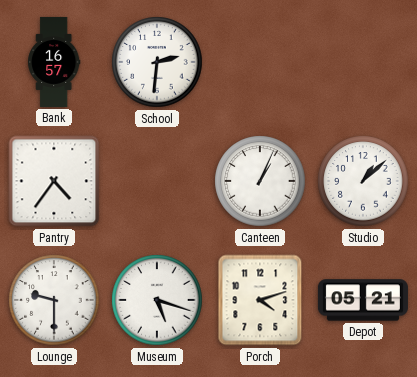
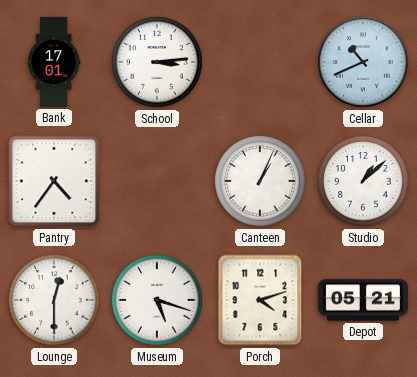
Bank: 16:57 -> 17:01
School: 2:31 -> 3:14
Cellar: none -> 10:41
Lounge: 9:30 -> 12:30
